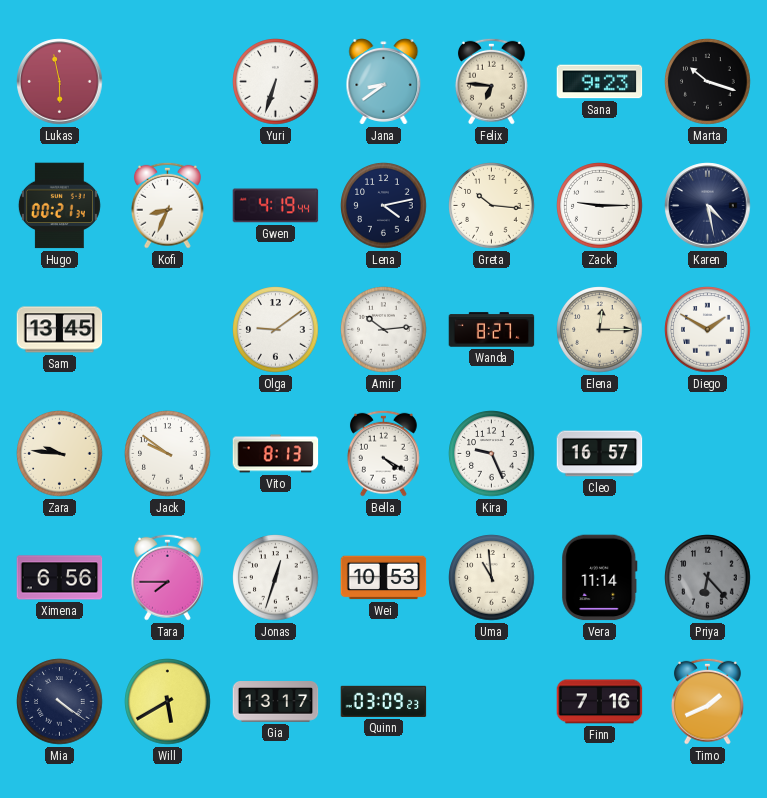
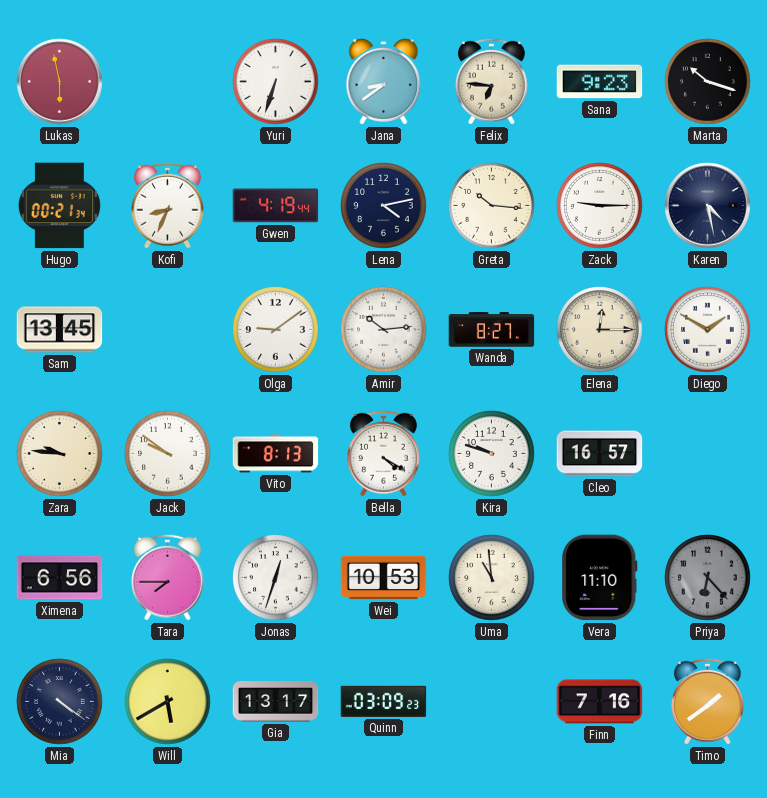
Kira: 9:26 -> 9:48
Vera: 11:14 -> 11:10
Timo: 1:41 -> 1:39
